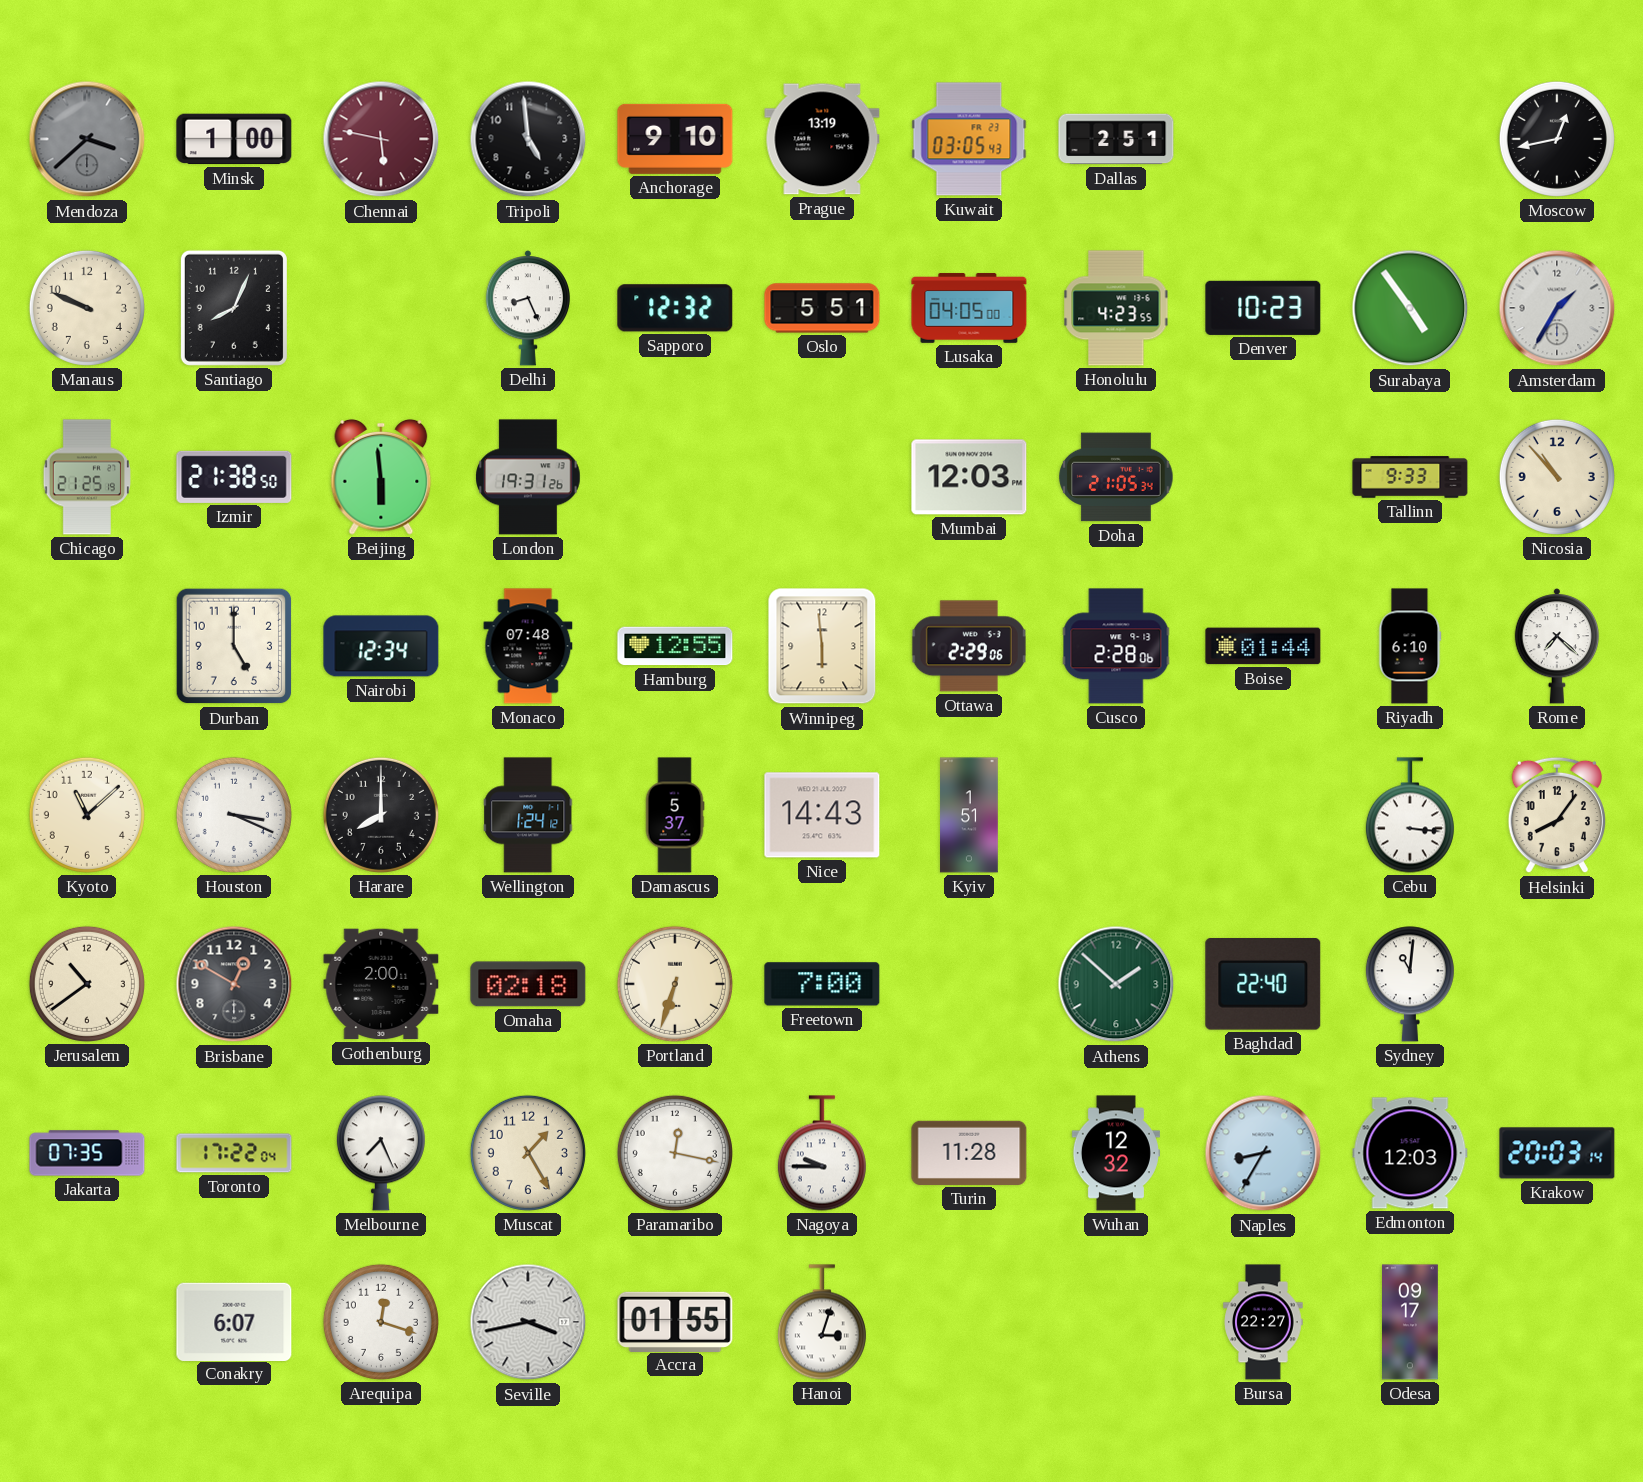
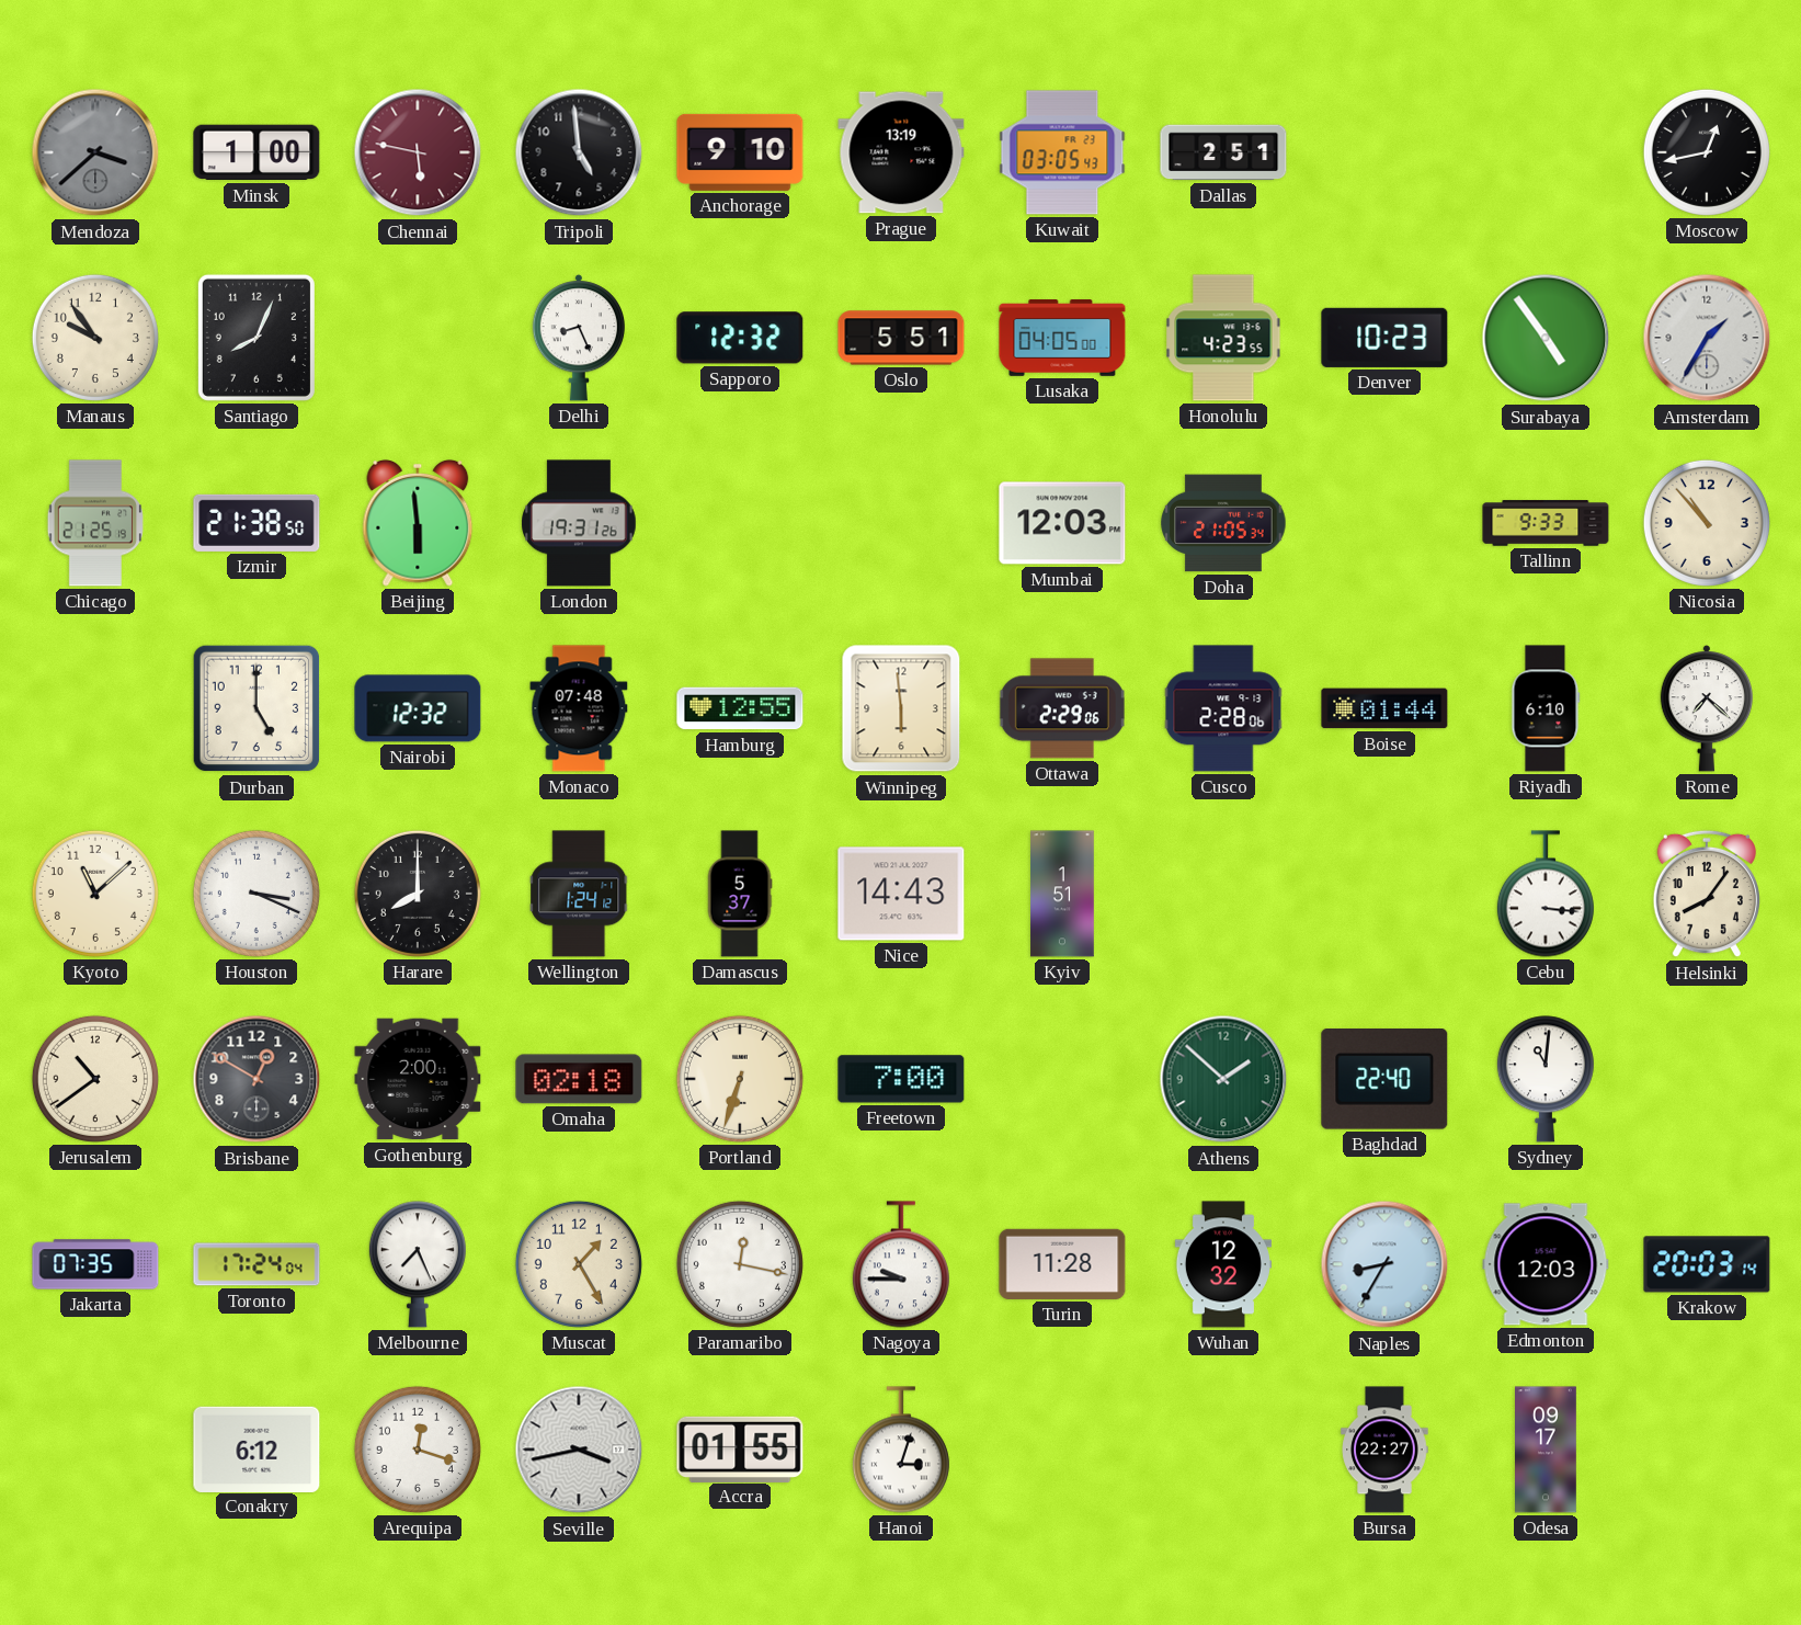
Manaus: 9:49 -> 9:54
Nairobi: 12:34 -> 12:32
Toronto: 17:22 -> 17:24
Conakry: 6:07 -> 6:12
